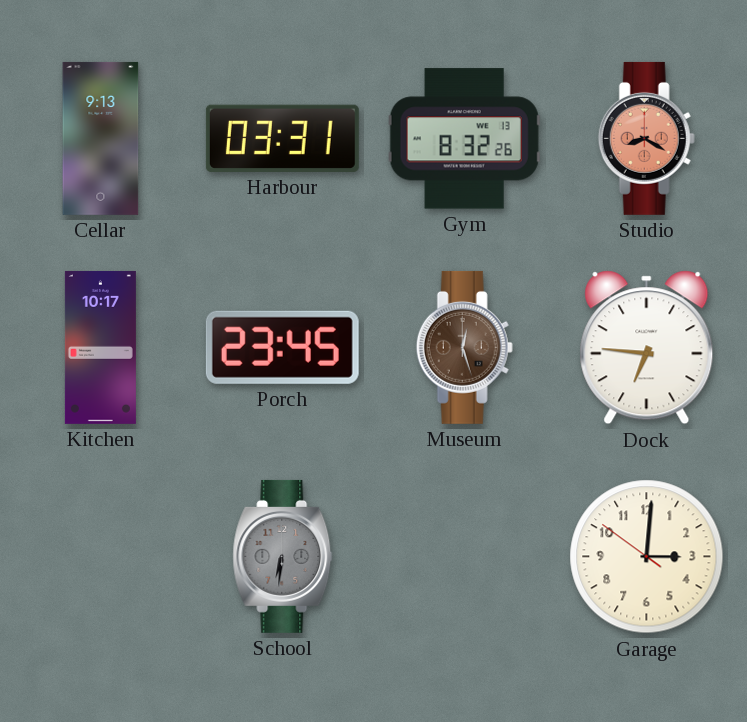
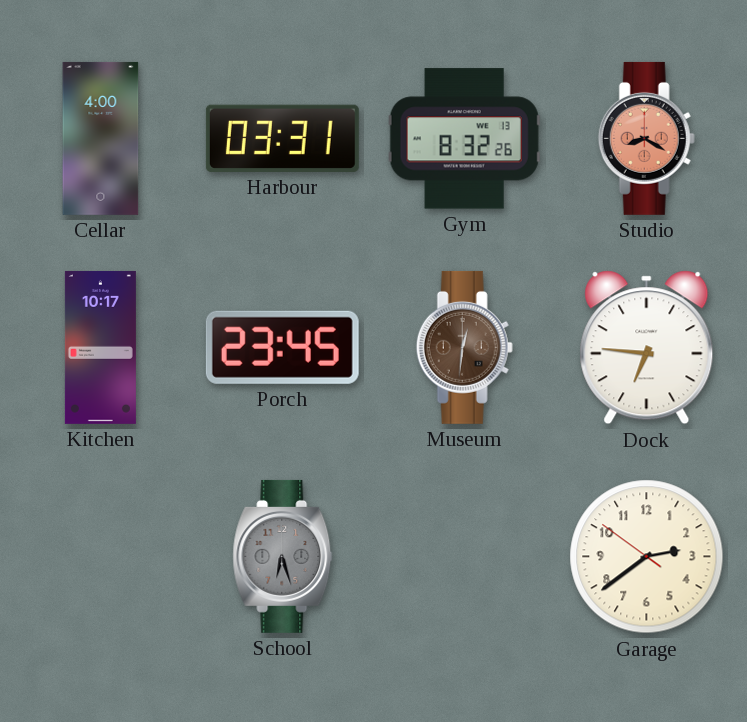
Cellar: 9:13 -> 4:00
Museum: 12:27 -> 12:31
School: 6:31 -> 6:27
Garage: 3:00 -> 2:38
